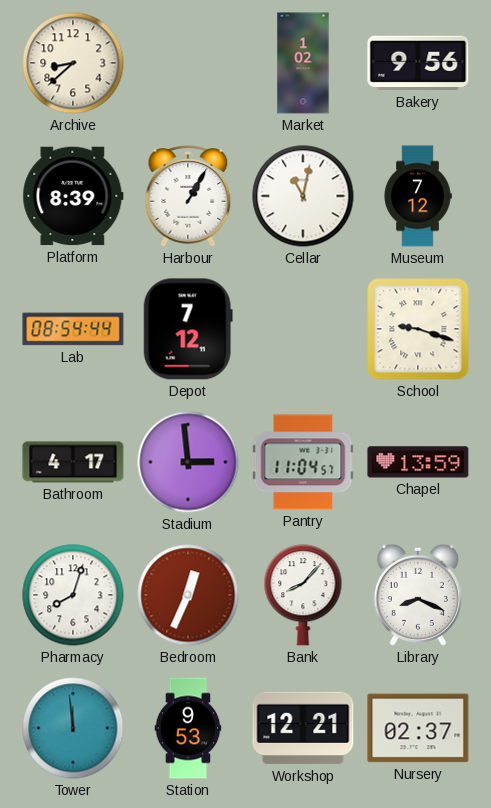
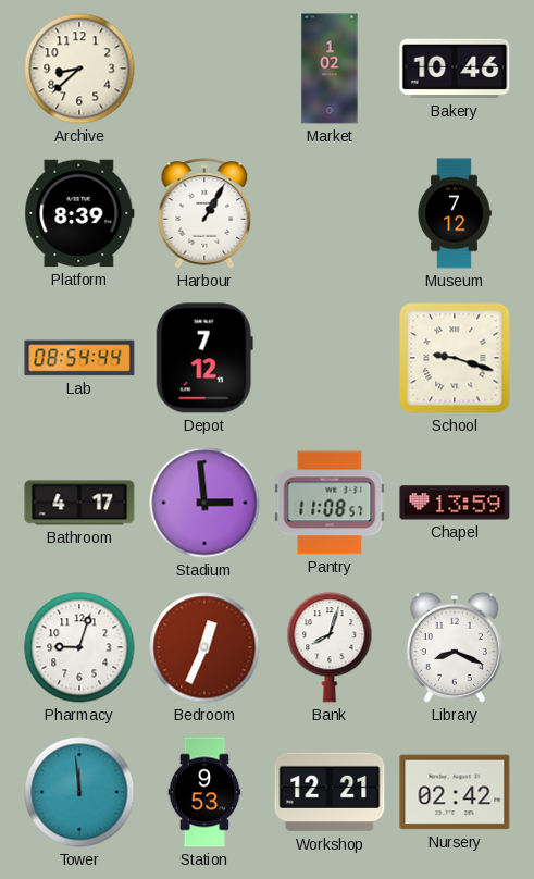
Bakery: 9:56 -> 10:46
Cellar: 11:02 -> none
Pantry: 11:04 -> 11:08
Pharmacy: 8:03 -> 9:03
Bank: 8:07 -> 8:03
Nursery: 02:37 -> 02:42
